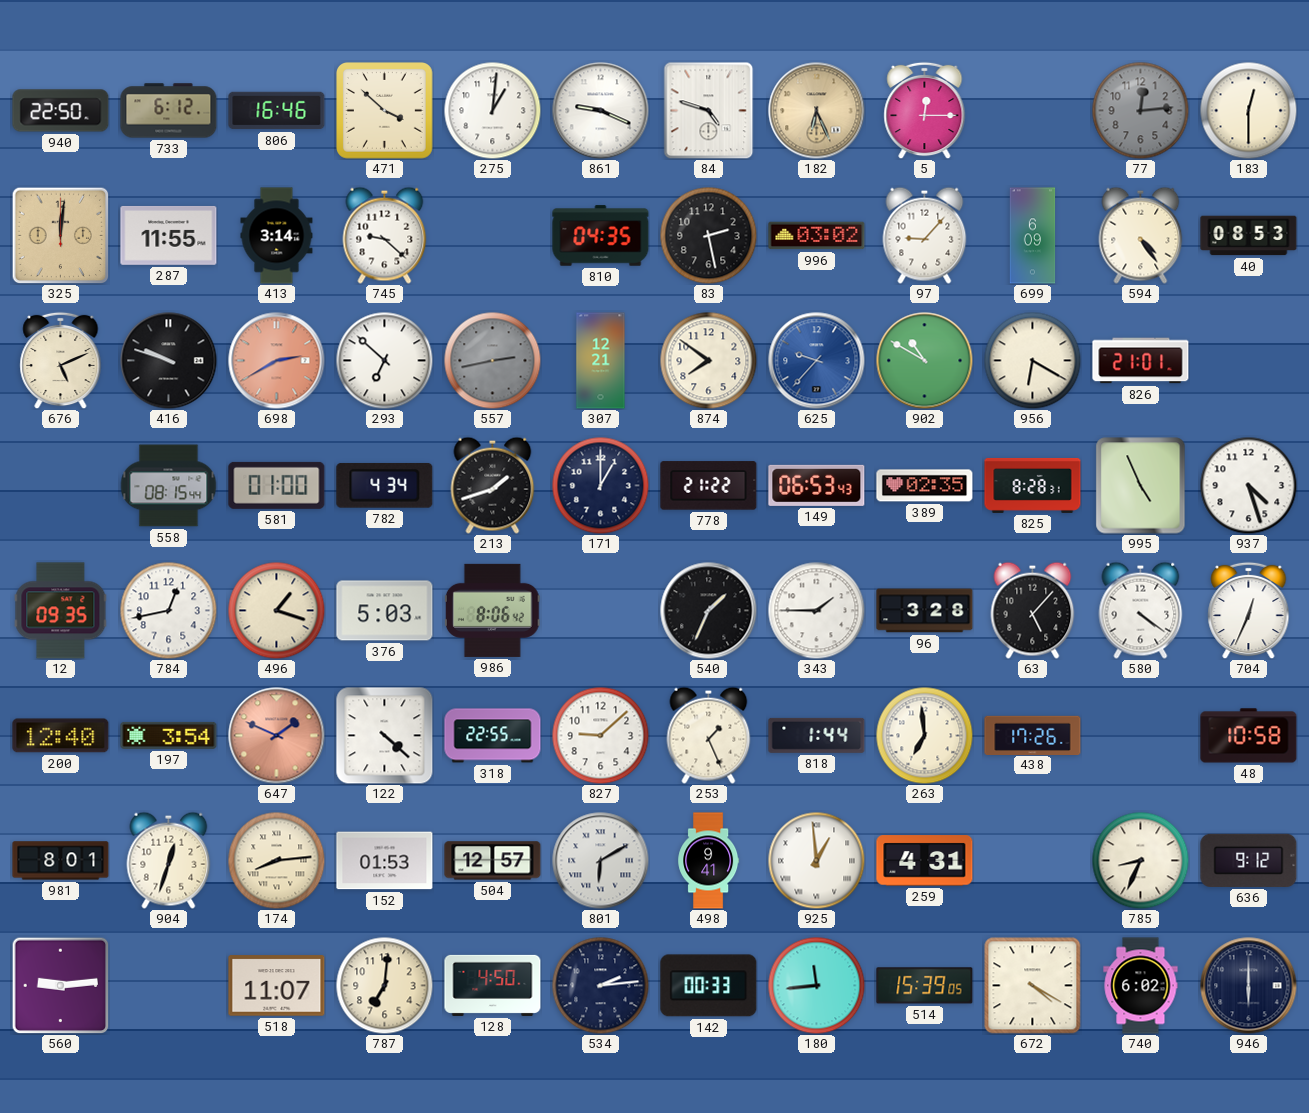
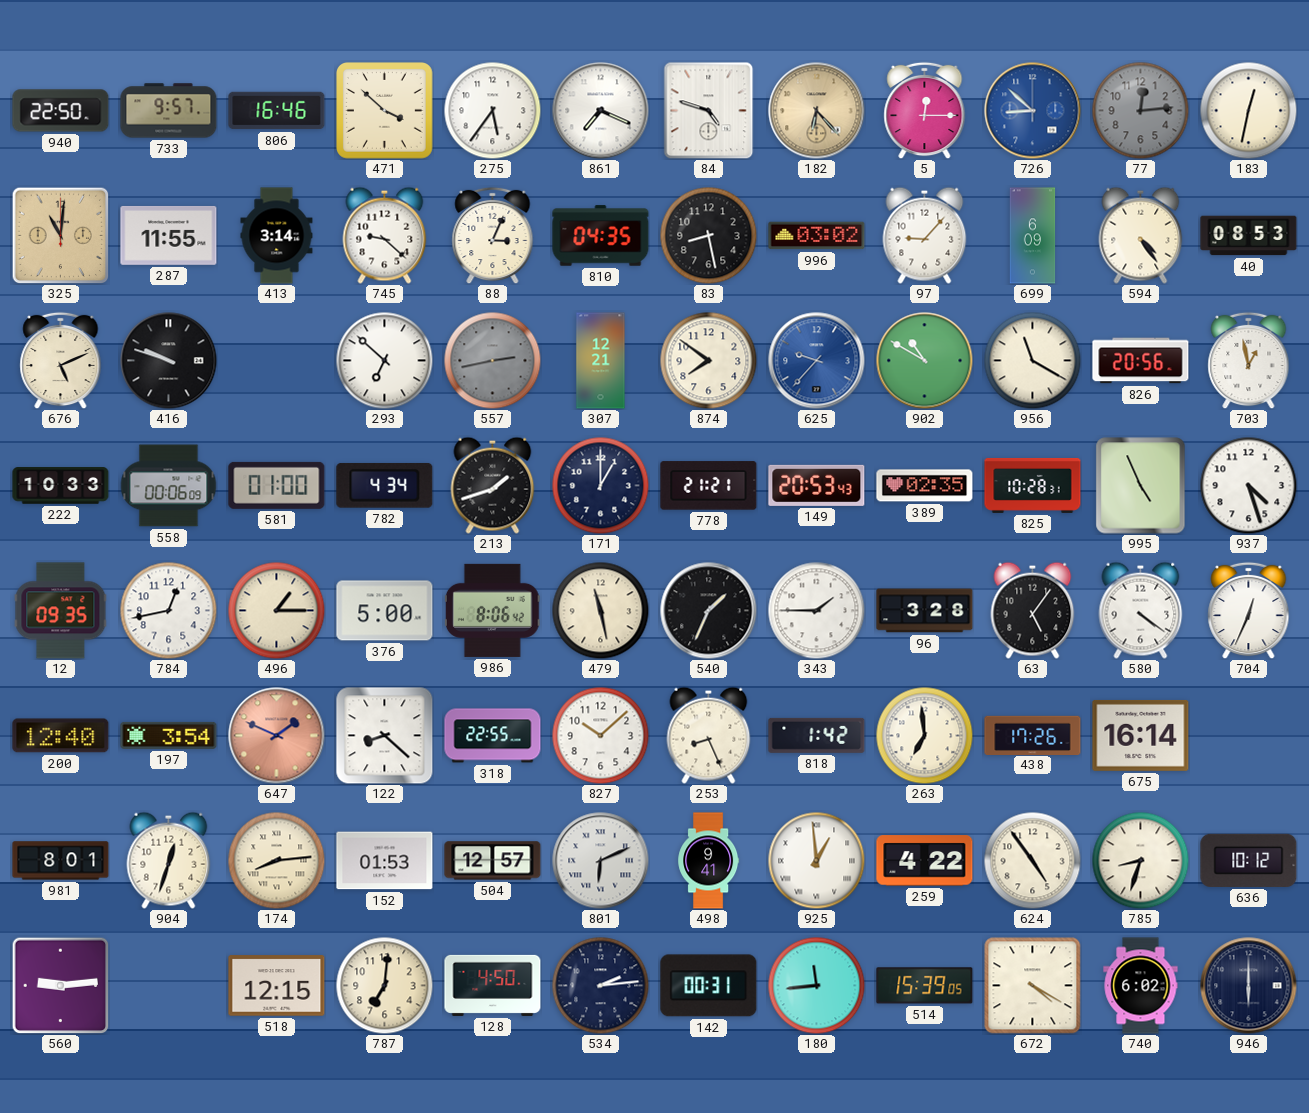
733: 6:12 -> 9:57
275: 1:01 -> 5:36
861: 9:19 -> 7:19
182: 6:26 -> 6:23
726: none -> 8:52
183: 12:30 -> 12:32
325: 12:01 -> 11:01
88: none -> 3:04
83: 2:28 -> 8:28
698: 2:40 -> none
956: 6:20 -> 11:20
826: 21:01 -> 20:56
703: none -> 12:58
222: none -> 10:33
558: 08:15 -> 00:06
778: 21:22 -> 21:21
149: 06:53 -> 20:53
825: 8:28 -> 10:28
496: 1:18 -> 1:15
376: 5:03 -> 5:00
479: none -> 11:28
63: 5:07 -> 5:06
122: 4:22 -> 8:22
827: 9:08 -> 10:08
253: 1:26 -> 8:26
818: 1:44 -> 1:42
675: none -> 16:14
48: 10:58 -> none
801: 6:10 -> 6:11
259: 4:31 -> 4:22
624: none -> 4:54
785: 8:34 -> 8:33
636: 9:12 -> 10:12
518: 11:07 -> 12:15
142: 00:33 -> 00:31
